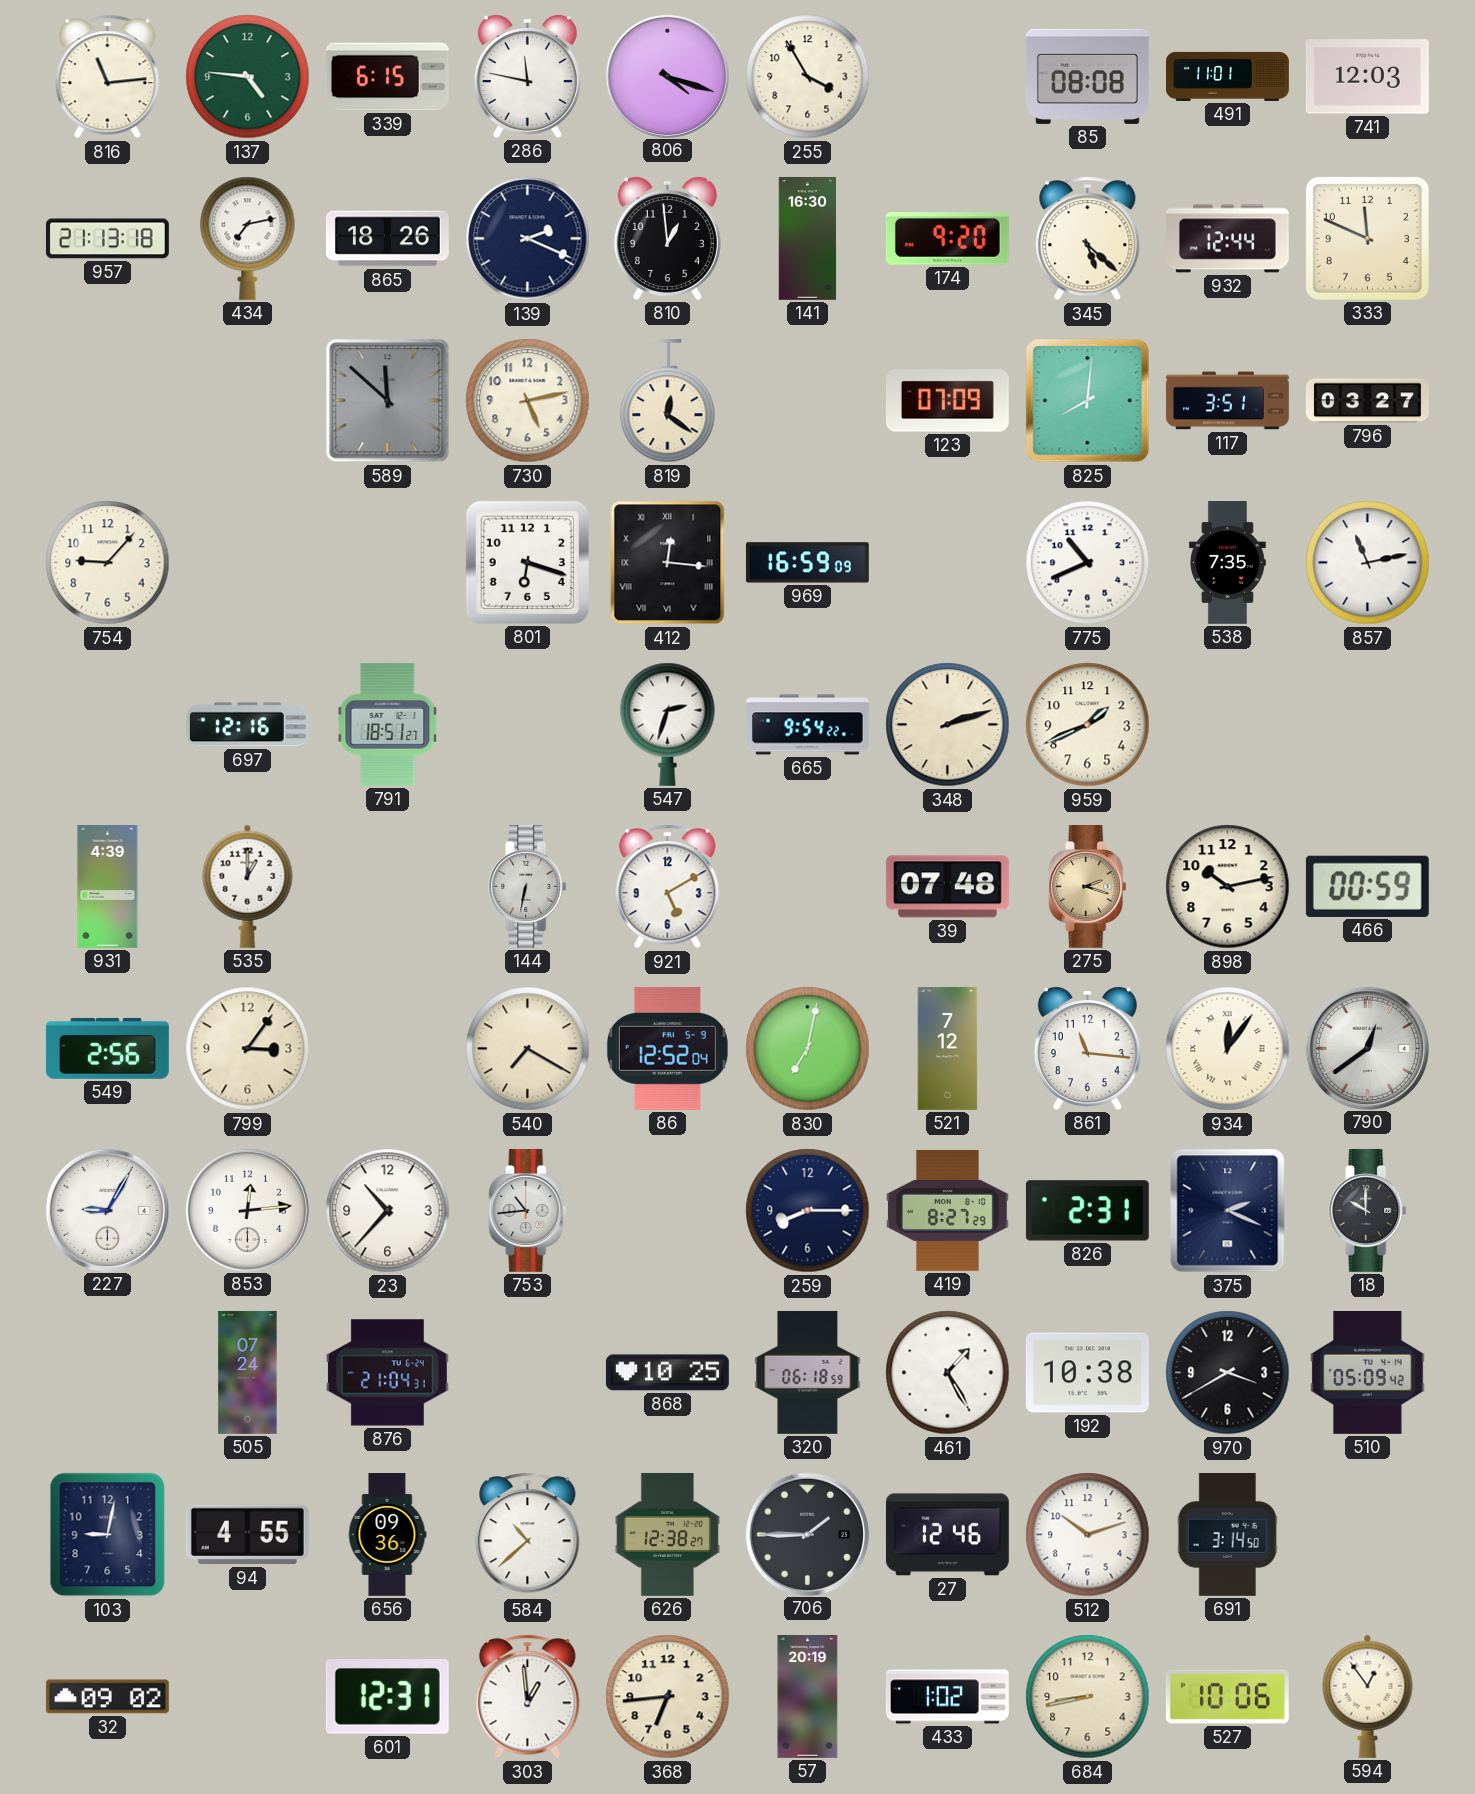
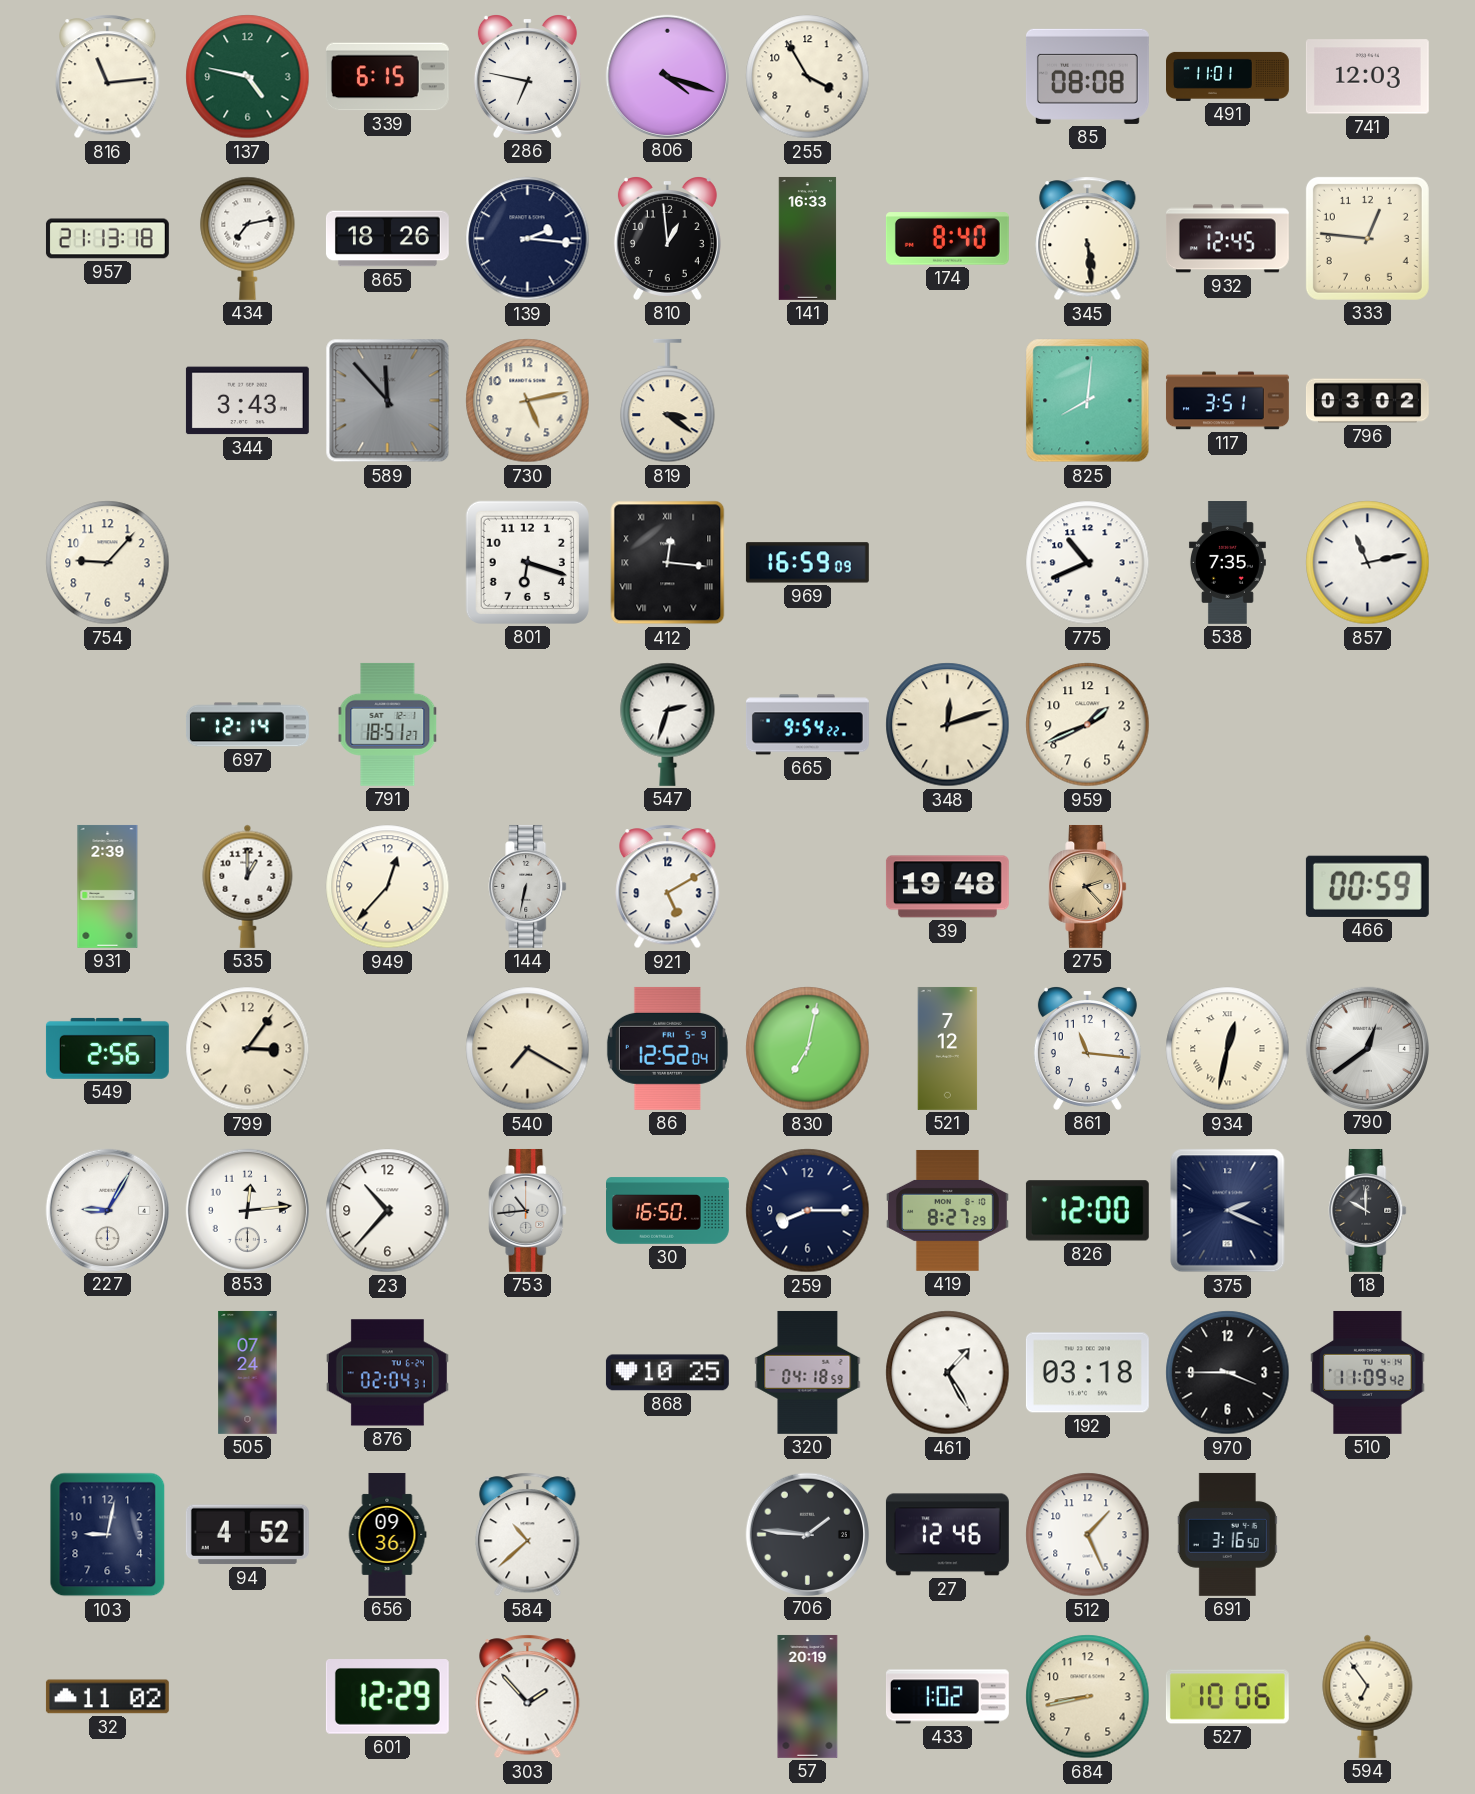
137: 4:46 -> 4:47
286: 11:47 -> 6:47
139: 2:19 -> 2:16
141: 16:30 -> 16:33
174: 9:20 -> 8:40
345: 5:22 -> 5:29
932: 12:44 -> 12:45
333: 11:49 -> 12:46
344: none -> 3:43
589: 11:52 -> 11:53
819: 12:21 -> 3:21
123: 07:09 -> none
796: 03:27 -> 03:02
697: 12:16 -> 12:14
348: 2:12 -> 12:12
931: 4:39 -> 2:39
949: none -> 12:37
39: 07:48 -> 19:48
275: 2:18 -> 2:23
898: 10:13 -> none
934: 12:06 -> 12:32
30: none -> 16:50
826: 2:31 -> 12:00
876: 21:04 -> 02:04
320: 06:18 -> 04:18
192: 10:38 -> 03:18
970: 3:40 -> 3:45
510: 05:09 -> 11:09
94: 4:55 -> 4:52
626: 12:38 -> none
706: 1:45 -> 1:46
512: 10:12 -> 1:26
691: 3:14 -> 3:16
32: 09:02 -> 11:02
601: 12:31 -> 12:29
303: 12:59 -> 1:53
368: 6:44 -> none
594: 12:54 -> 6:54
